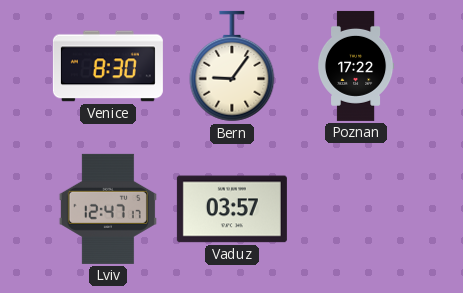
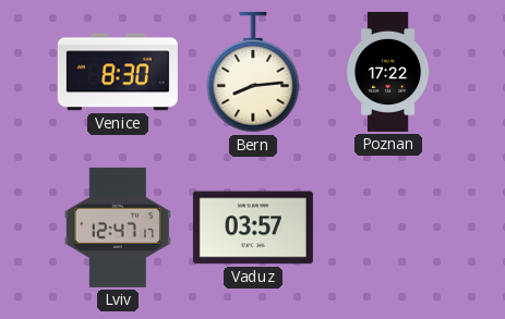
Bern: 9:06 -> 8:14
